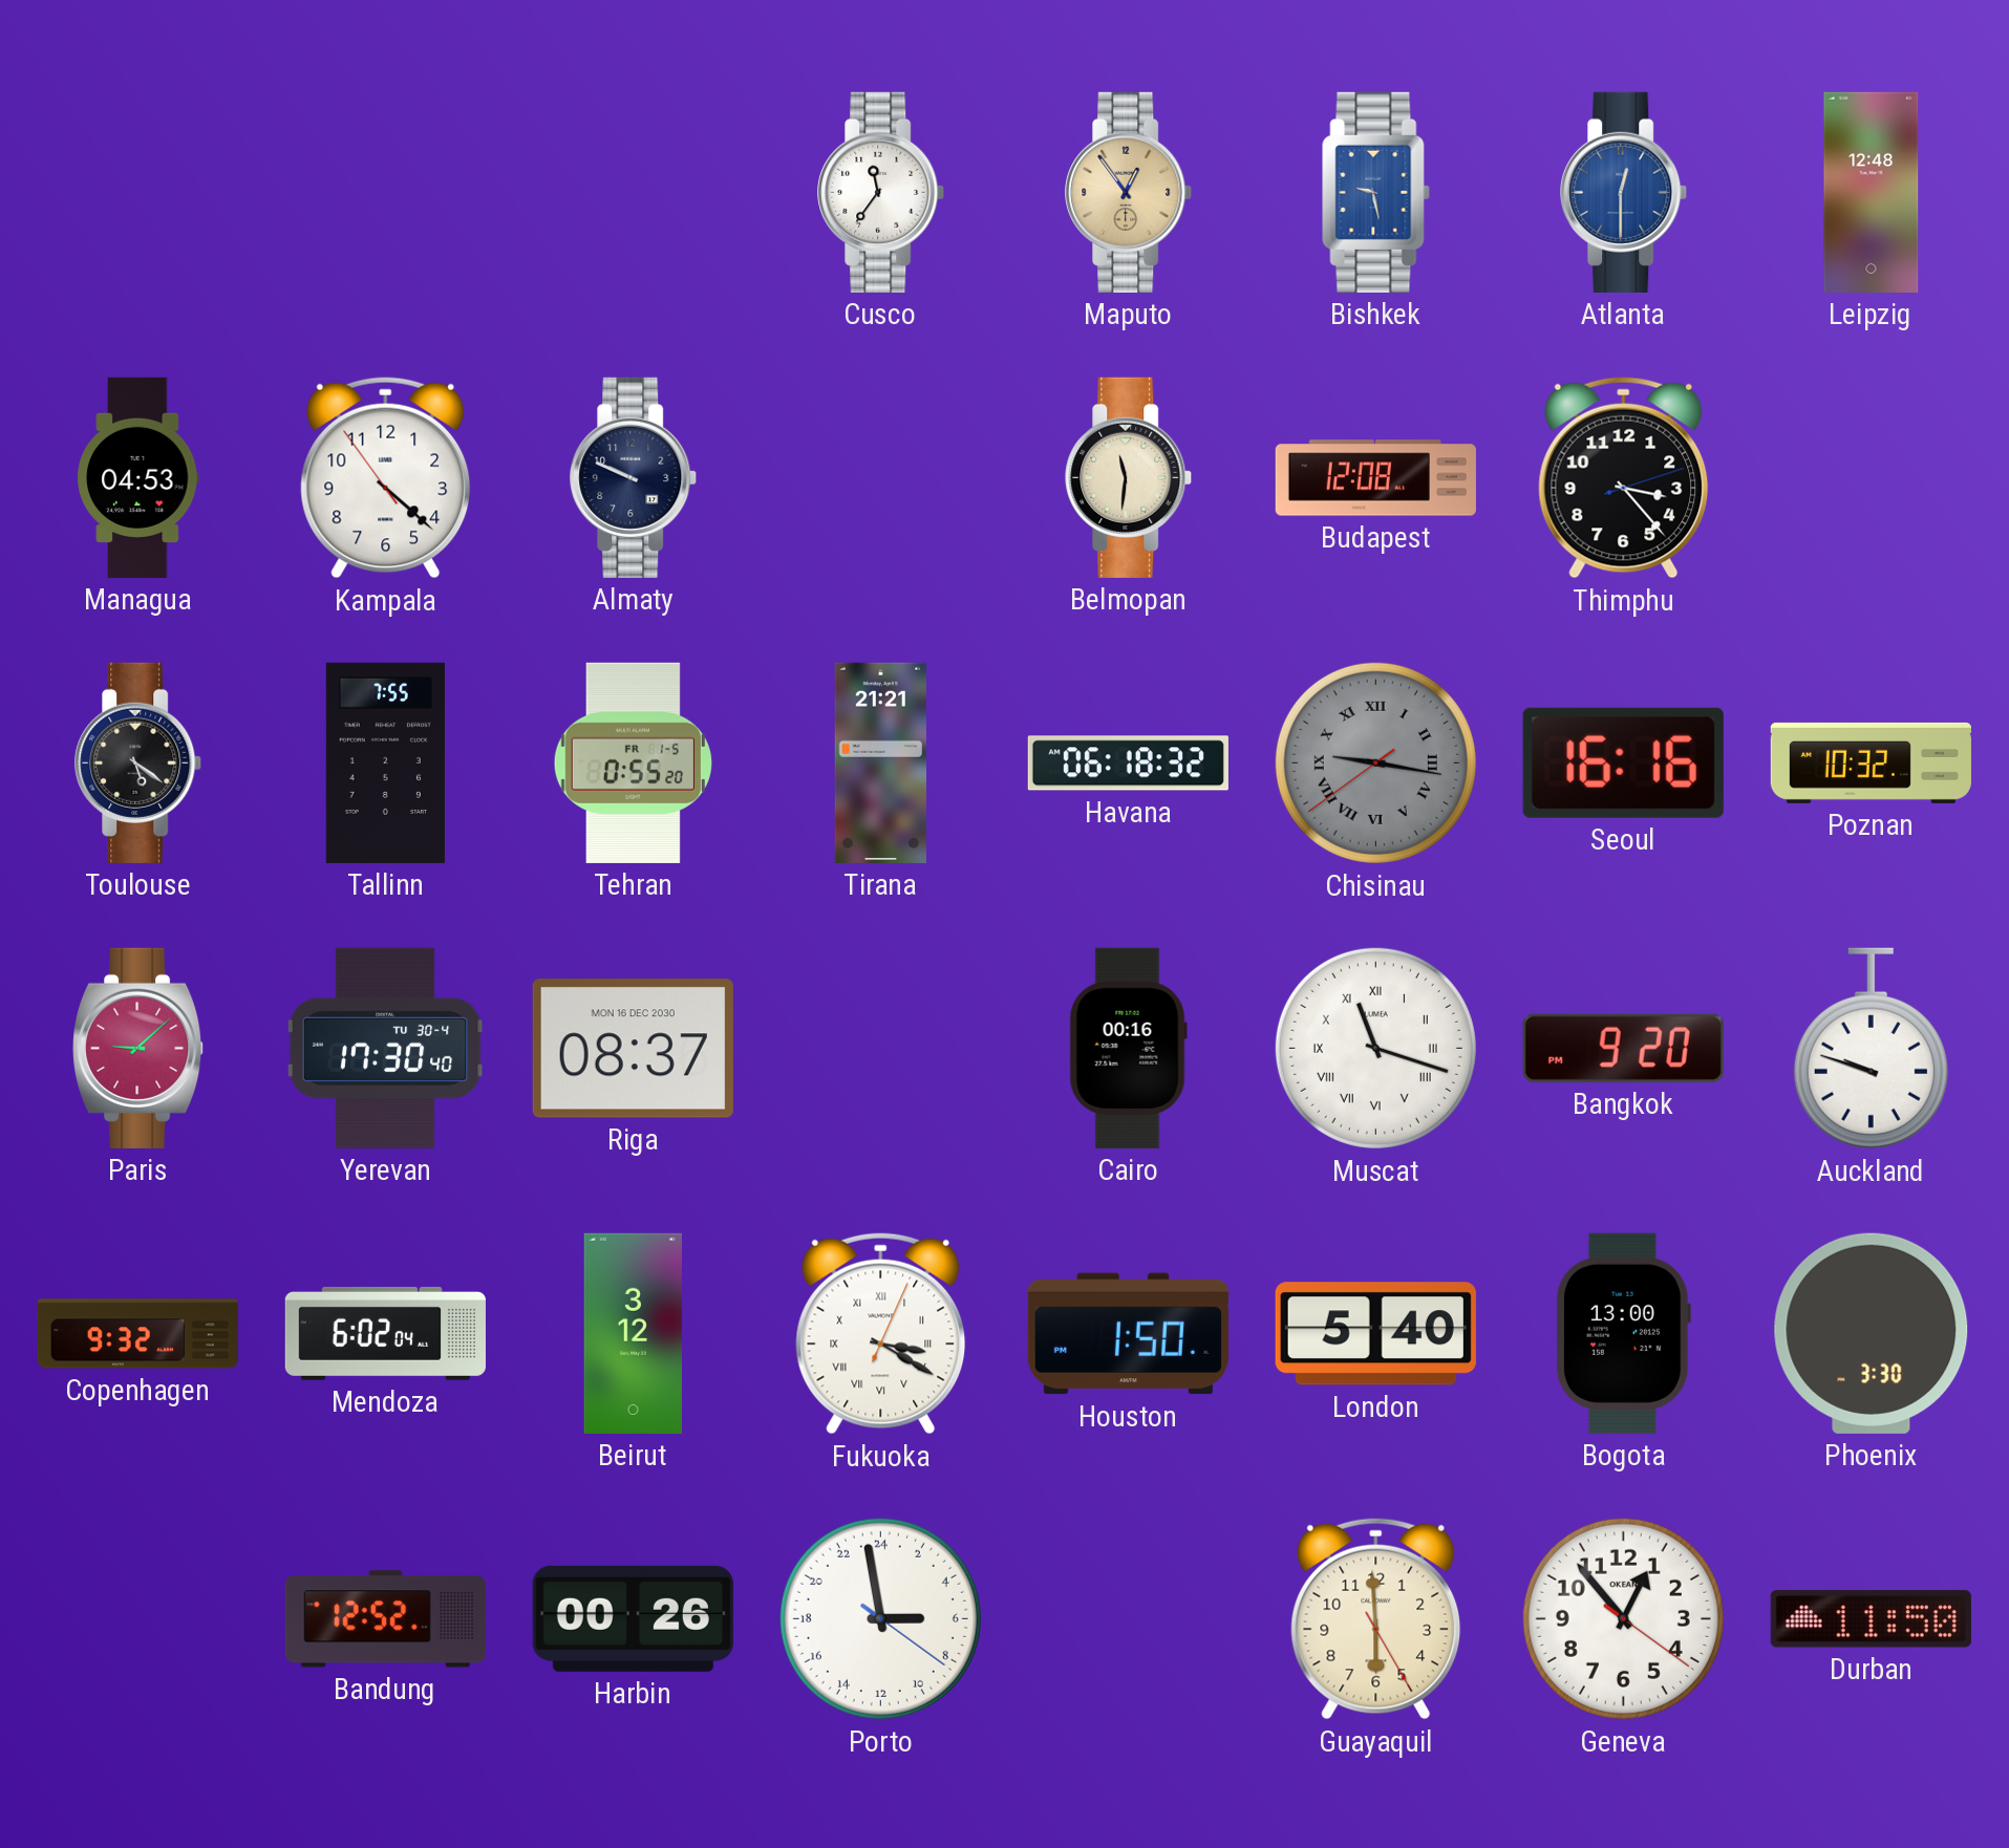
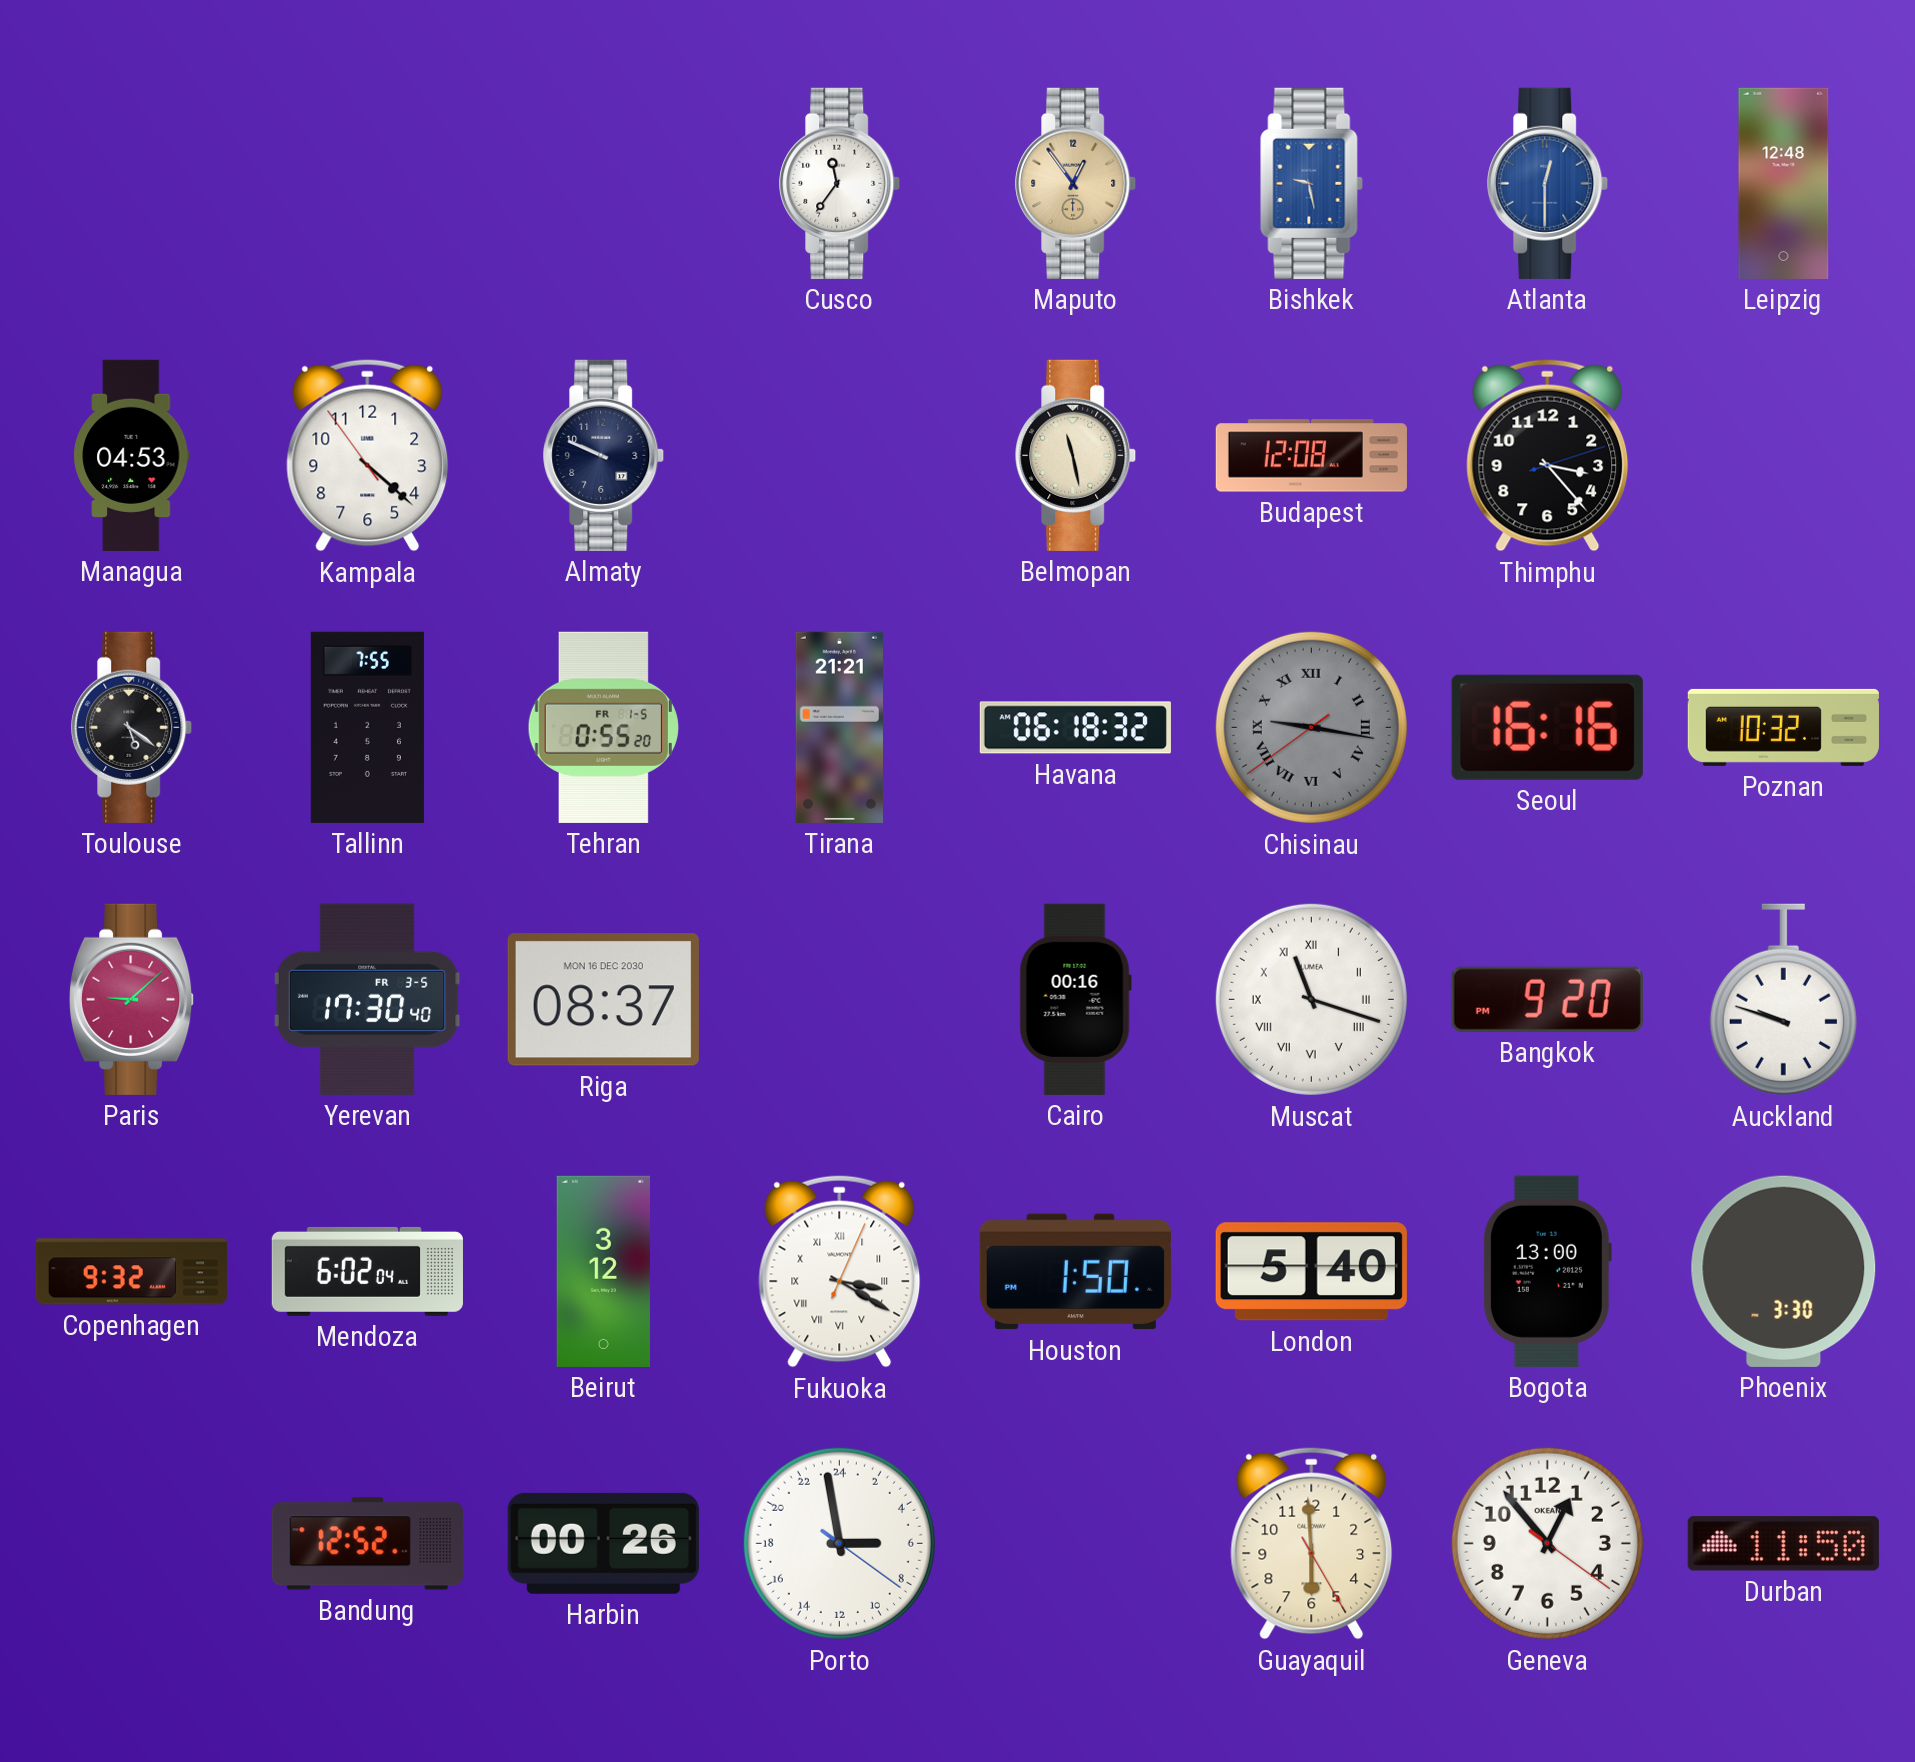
Belmopan: 11:31 -> 11:28
Yerevan date: TU 30-4 -> FR 3-5
